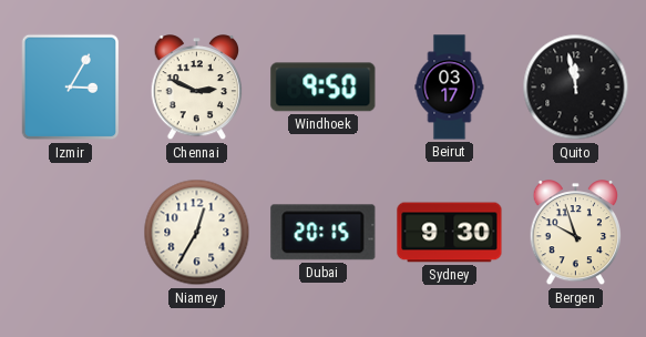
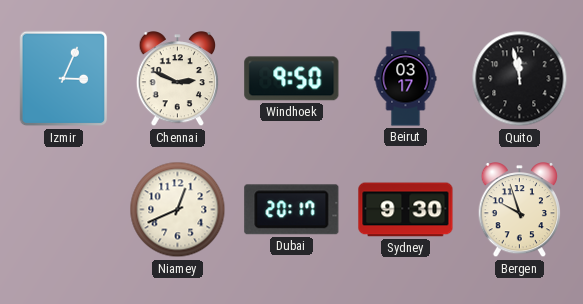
Izmir: 3:05 -> 3:04
Niamey: 12:35 -> 12:41
Dubai: 20:15 -> 20:17
